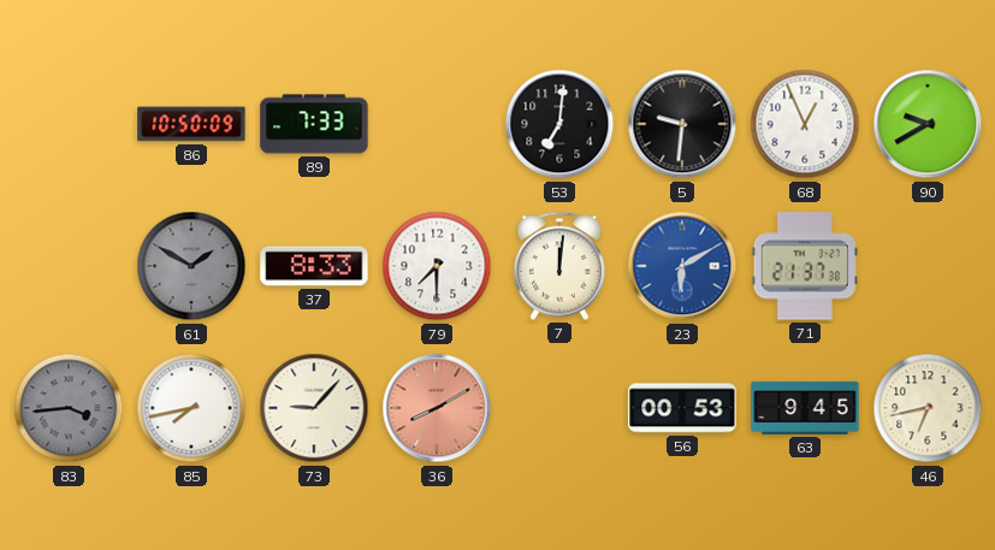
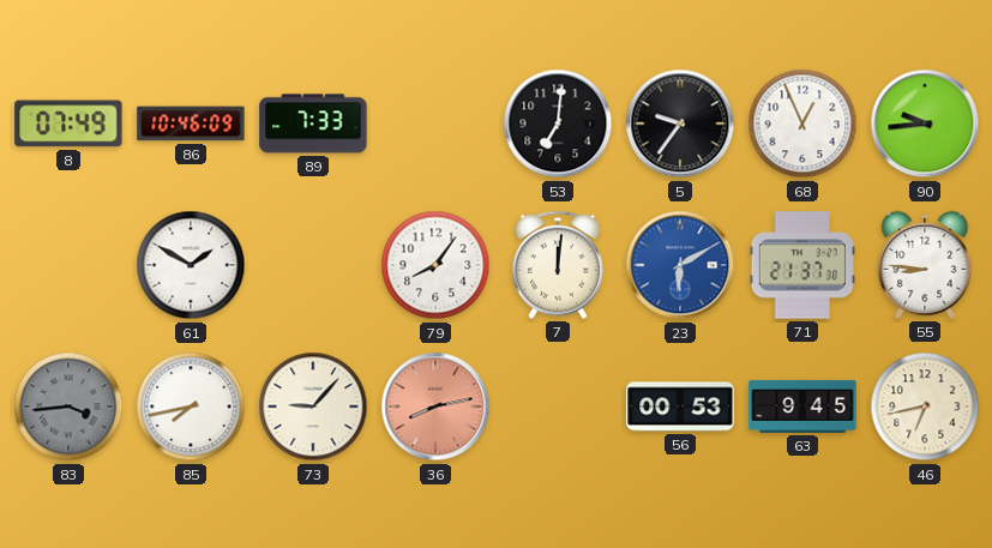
8: none -> 07:49
86: 10:50 -> 10:46
5: 9:31 -> 9:36
90: 9:40 -> 9:44
61 dial: grey -> white
37: 8:33 -> none
79: 7:30 -> 8:06
55: none -> 8:46
36: 8:10 -> 8:13
